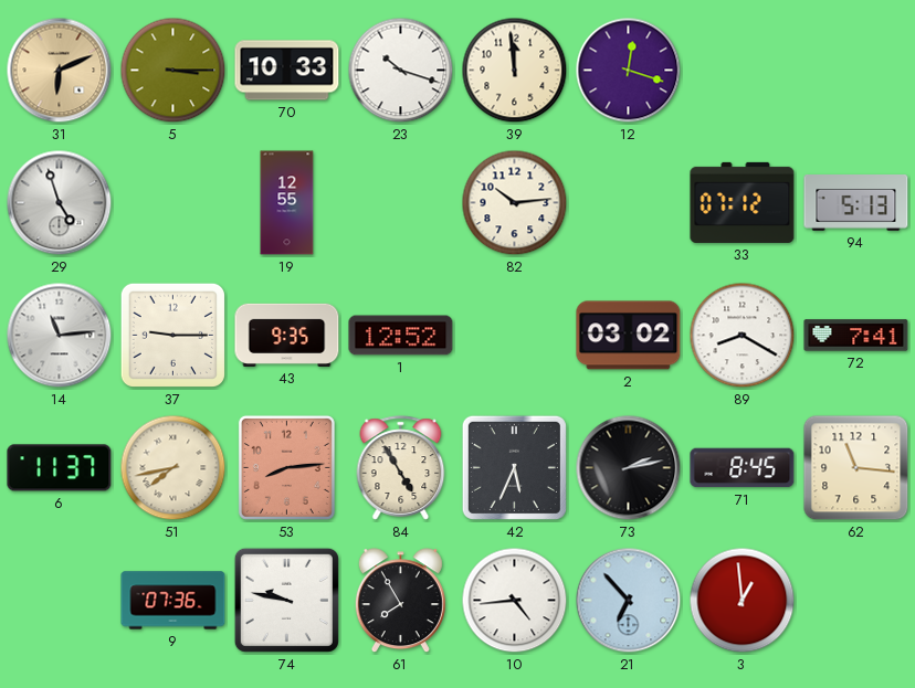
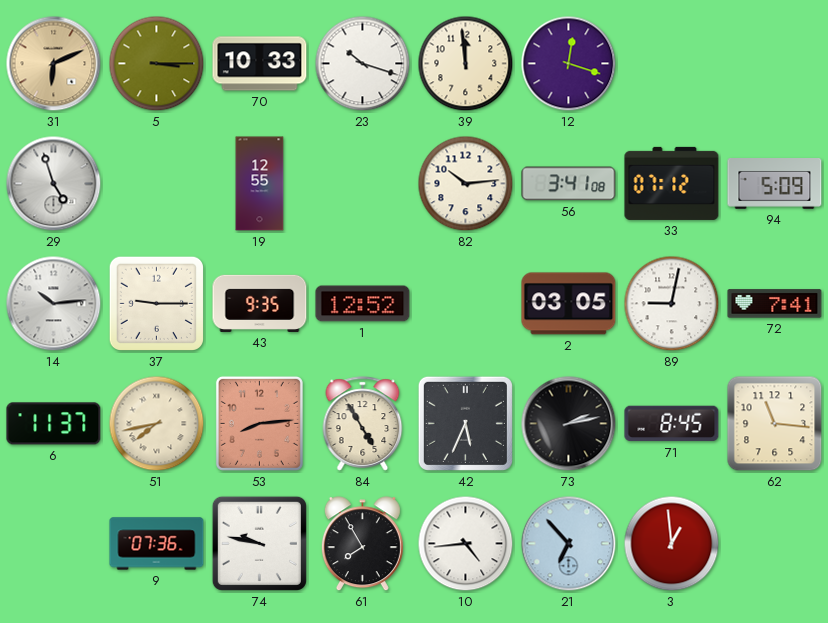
56: none -> 3:41
94: 5:13 -> 5:09
14: 11:14 -> 10:14
2: 03:02 -> 03:05
89: 8:20 -> 9:02
